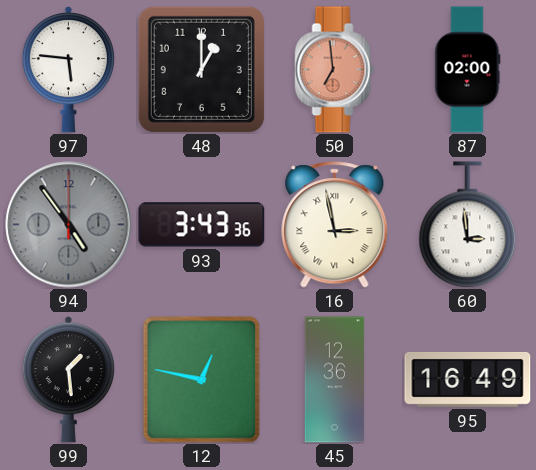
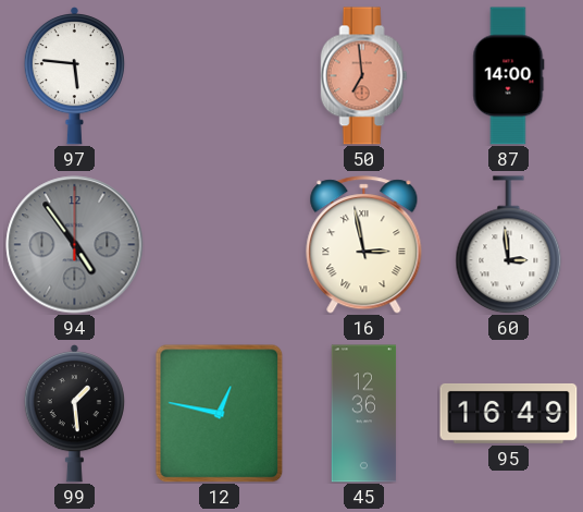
48: 1:00 -> none
87: 02:00 -> 14:00
93: 3:43 -> none
